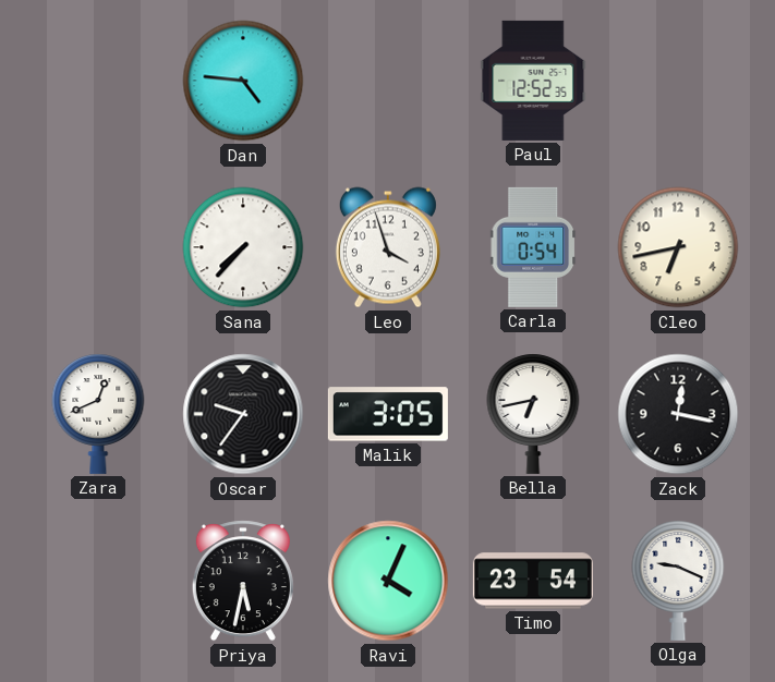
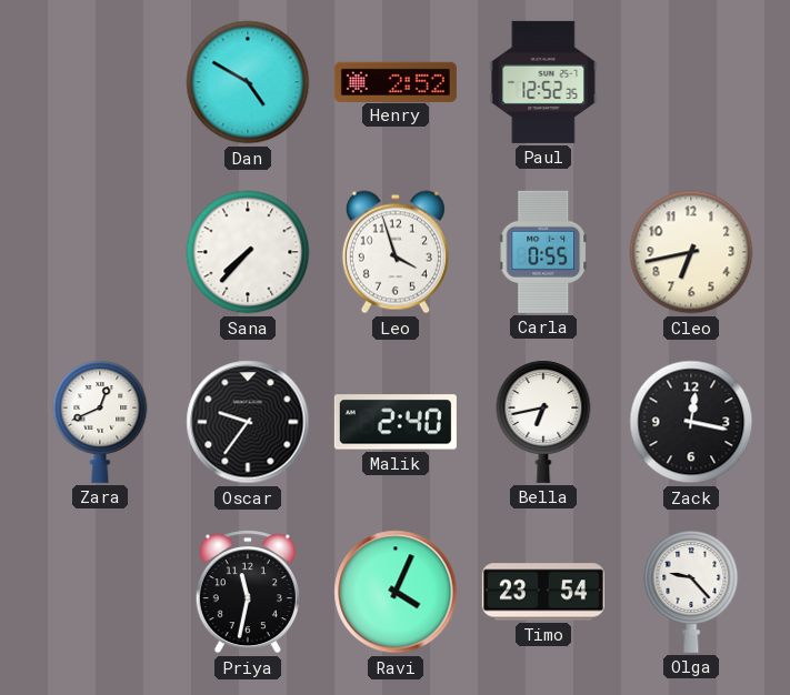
Dan: 4:46 -> 4:50
Henry: none -> 2:52
Carla: 0:54 -> 0:55
Malik: 3:05 -> 2:40
Priya: 5:32 -> 11:32
Olga: 9:19 -> 9:23
